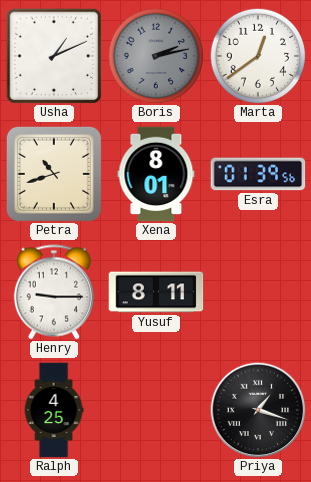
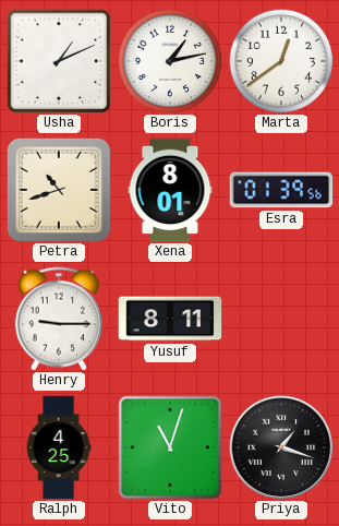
Boris: 2:13 -> 1:13
Boris dial: grey -> white
Vito: none -> 11:03
